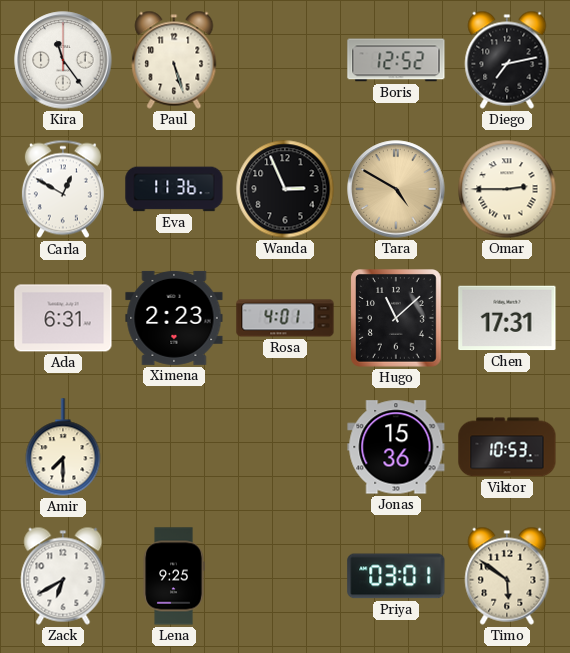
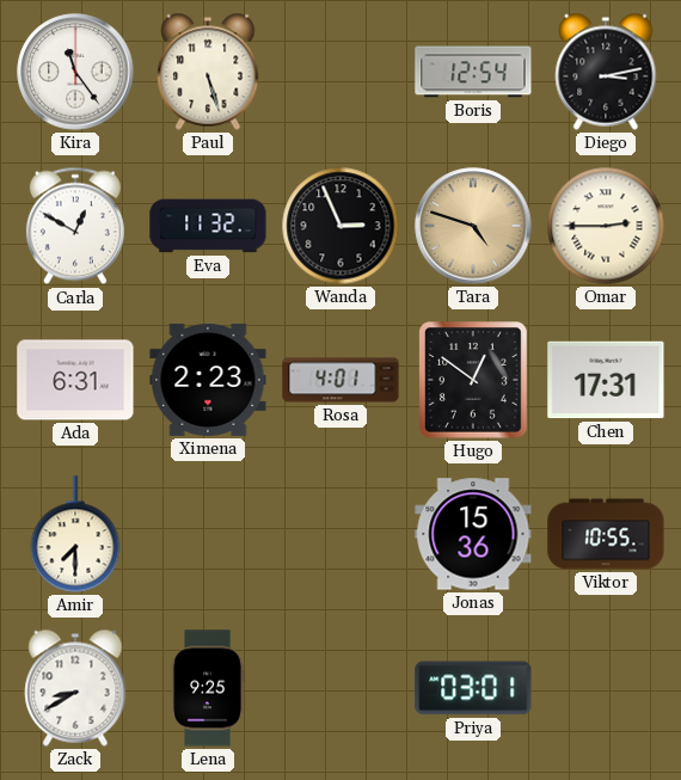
Boris: 12:52 -> 12:54
Diego: 7:13 -> 3:13
Eva: 11:36 -> 11:32
Tara: 4:50 -> 4:48
Hugo: 11:08 -> 12:51
Viktor: 10:53 -> 10:55
Zack: 6:40 -> 8:40
Timo: 5:51 -> none
